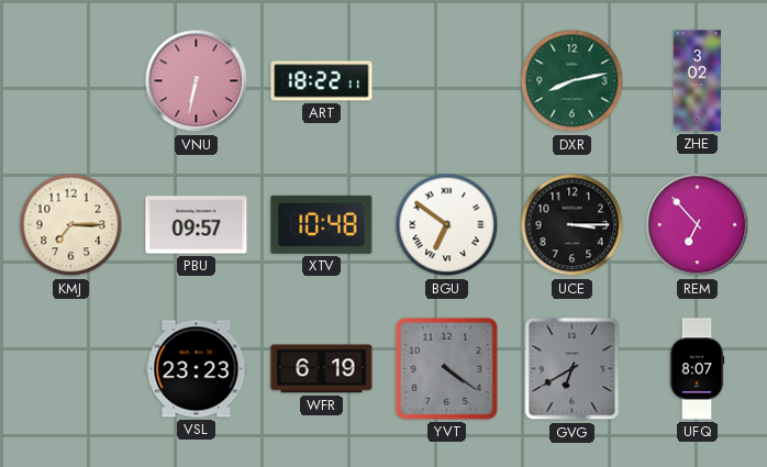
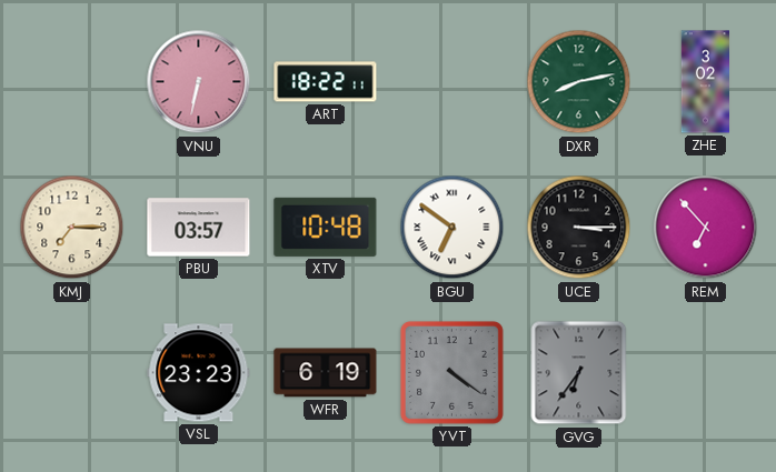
PBU: 09:57 -> 03:57
GVG: 6:40 -> 6:36
UFQ: 8:07 -> none
